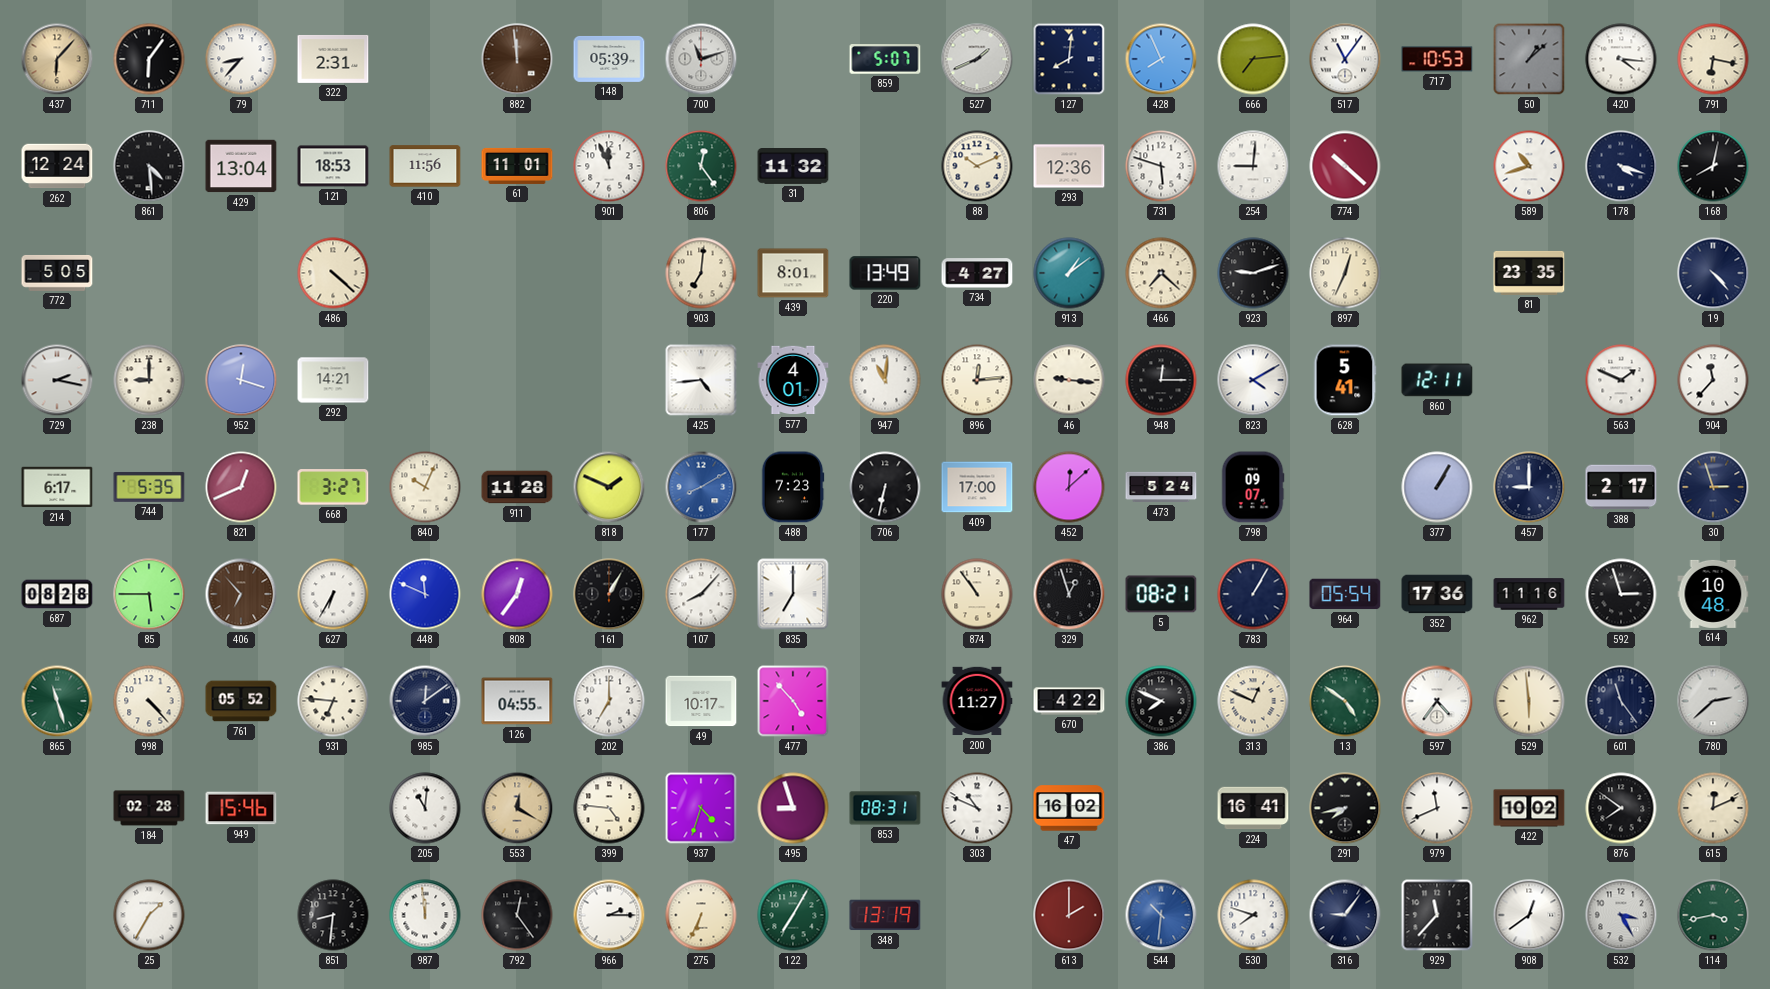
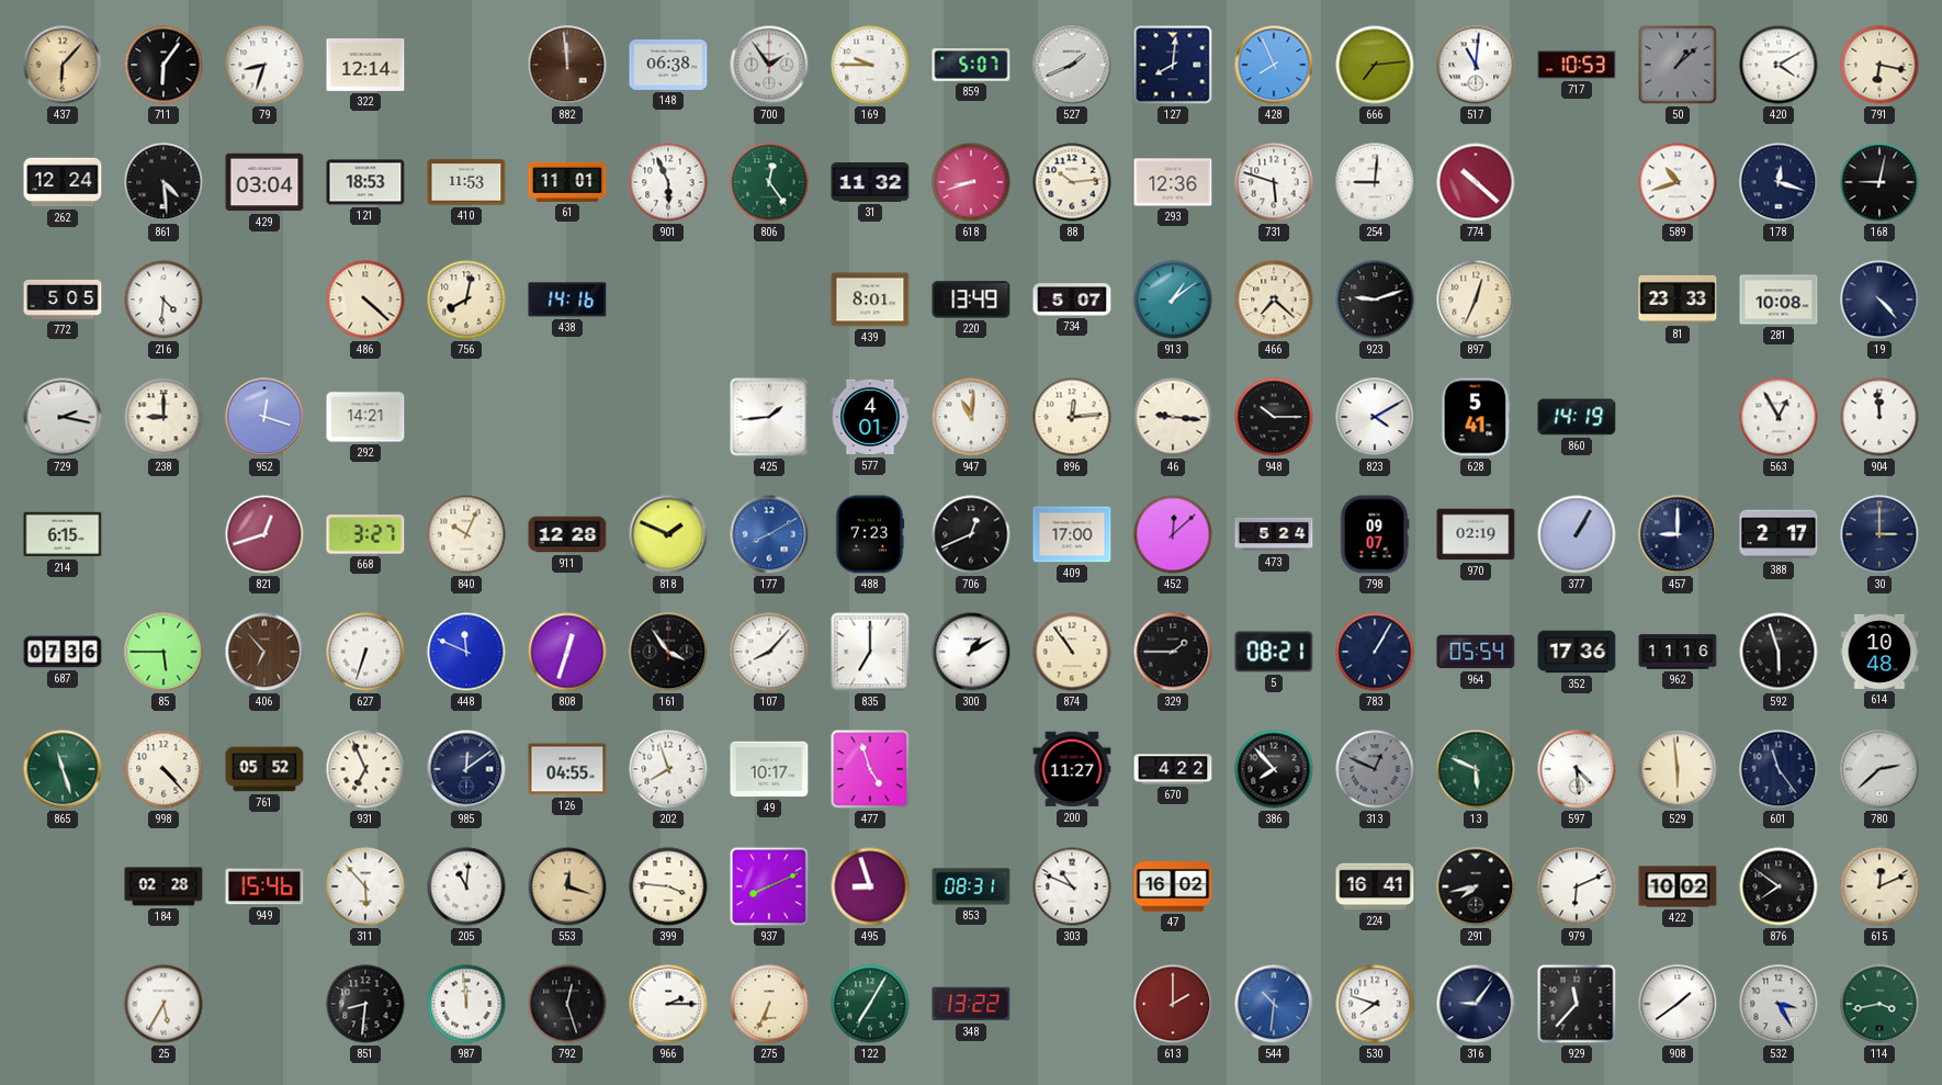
79: 8:37 -> 8:33
322: 2:31 -> 12:14
148: 05:39 -> 06:38
700: 11:12 -> 1:54
169: none -> 9:45
517: 11:06 -> 11:01
420: 4:16 -> 4:10
429: 13:04 -> 03:04
410: 11:56 -> 11:53
901: 11:56 -> 5:56
618: none -> 8:42
88: 10:11 -> 10:14
178: 4:18 -> 12:18
168: 8:02 -> 9:02
216: none -> 4:31
756: none -> 8:02
438: none -> 14:16
903: 7:01 -> none
734: 4:27 -> 5:07
81: 23:35 -> 23:33
281: none -> 10:08
425: 4:44 -> 1:44
948: 12:15 -> 10:15
860: 12:11 -> 14:19
563: 1:49 -> 12:55
904: 11:37 -> 11:59
214: 6:17 -> 6:15
744: 5:35 -> none
821: 12:41 -> 12:42
911: 11:28 -> 12:28
706: 6:32 -> 12:41
970: none -> 02:19
30: 2:57 -> 3:00
687: 08:28 -> 07:36
627: 6:35 -> 6:33
808: 12:36 -> 12:33
161: 1:05 -> 3:54
300: none -> 1:10
329: 12:57 -> 1:45
592: 2:57 -> 5:57
931: 6:46 -> 6:56
202: 7:00 -> 7:57
477: 4:53 -> 4:57
386: 7:49 -> 7:53
313 dial: cream -> grey
13: 4:51 -> 5:49
597: 4:36 -> 4:29
311: none -> 5:53
553: 12:20 -> 12:18
399: 4:46 -> 3:46
937: 4:33 -> 8:11
979: 11:41 -> 6:11
25: 1:35 -> 5:35
792: 12:24 -> 12:27
348: 13:19 -> 13:22
908: 12:39 -> 1:39
